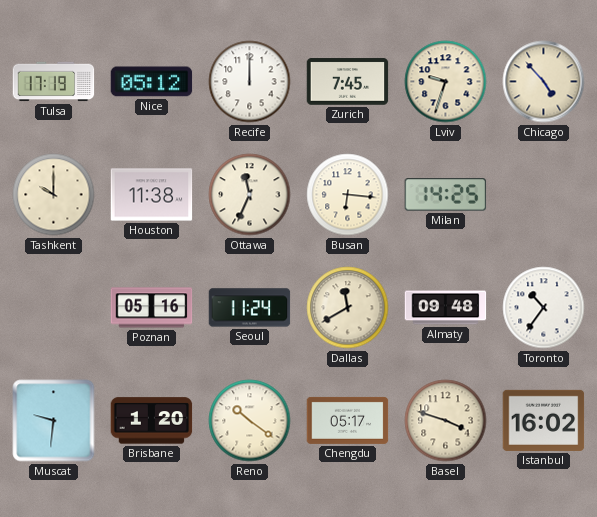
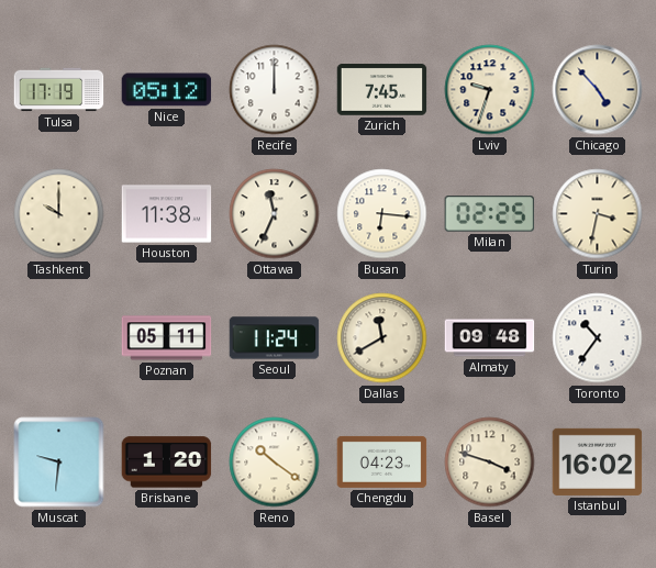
Milan: 14:25 -> 02:25
Turin: none -> 3:32
Poznan: 05:16 -> 05:11
Chengdu: 05:17 -> 04:23
